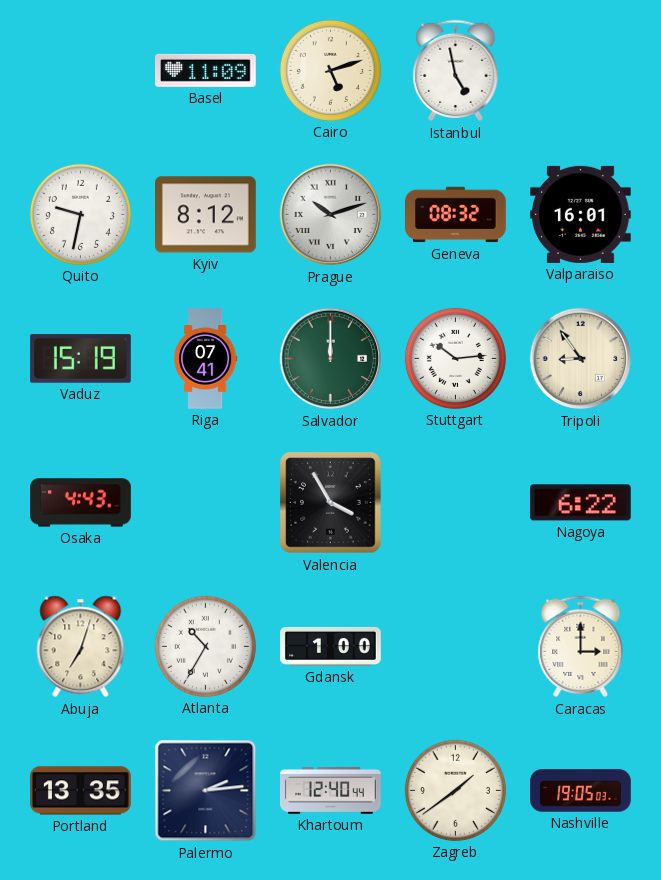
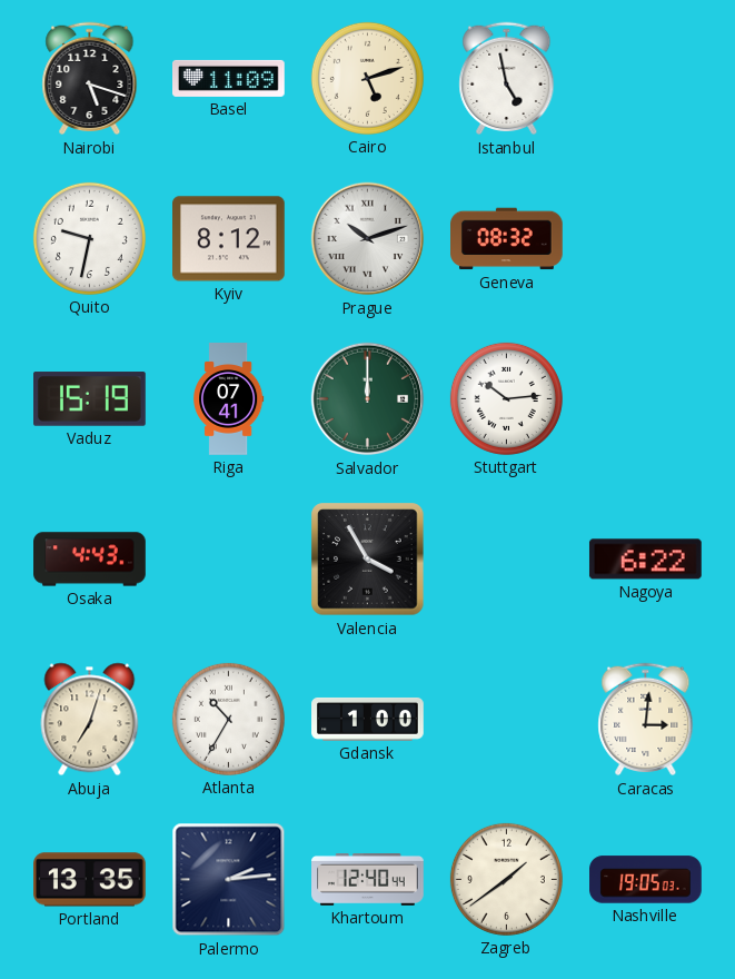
Nairobi: none -> 5:18
Valparaiso: 16:01 -> none
Tripoli: 8:54 -> none
Caracas: 3:00 -> 3:01
